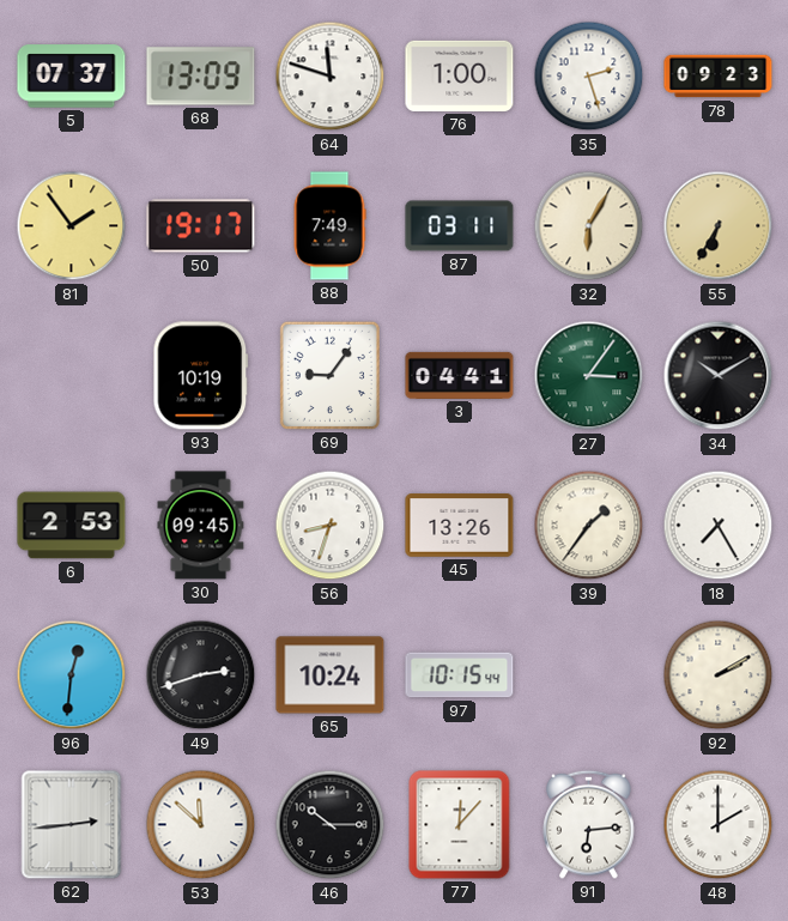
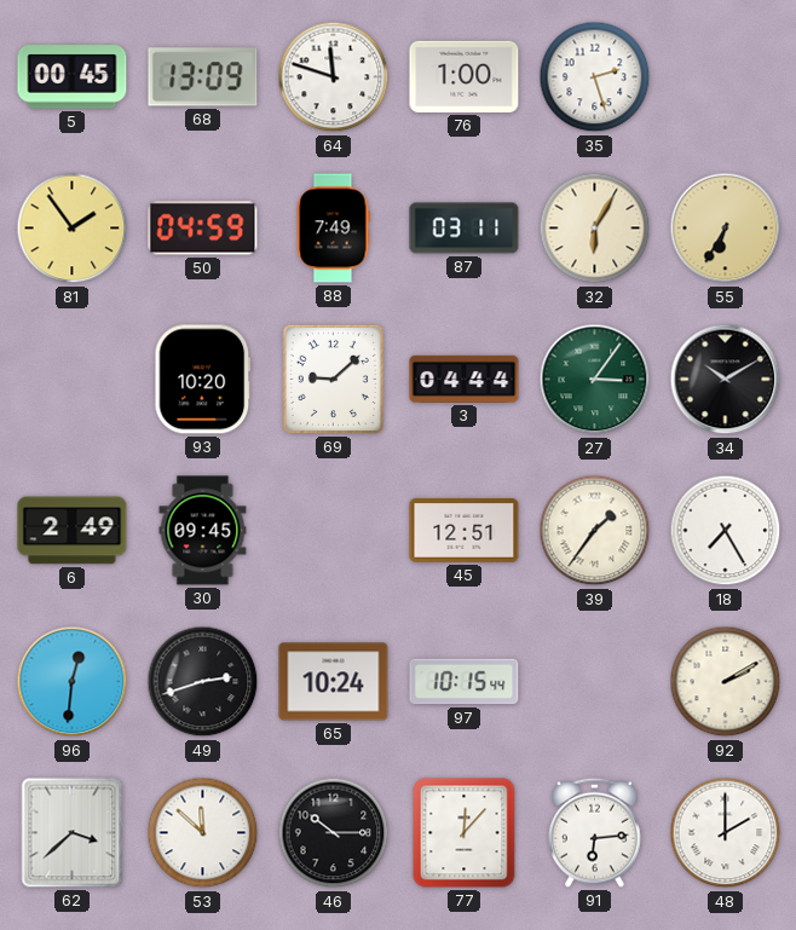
5: 07:37 -> 00:45
78: 09:23 -> none
50: 19:17 -> 04:59
93: 10:19 -> 10:20
69: 9:06 -> 9:08
3: 04:41 -> 04:44
6: 2:53 -> 2:49
56: 8:33 -> none
45: 13:26 -> 12:51
62: 2:44 -> 3:38
